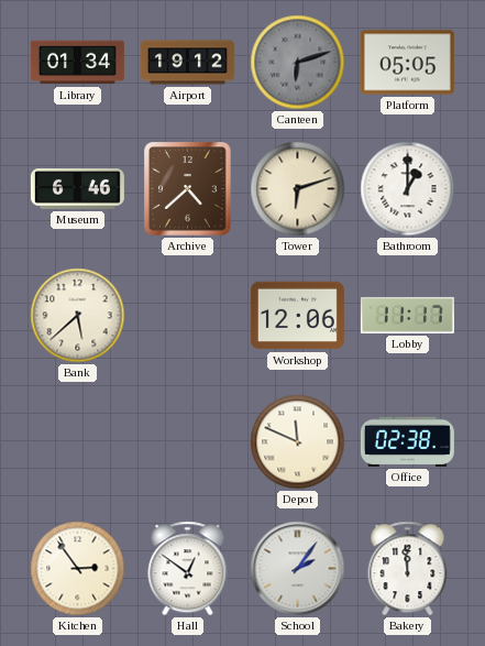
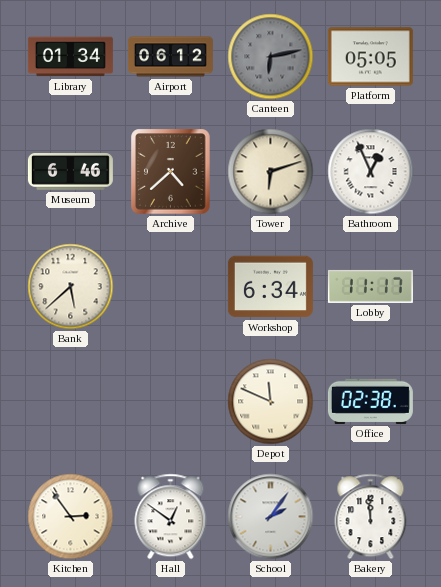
Airport: 19:12 -> 06:12
Canteen: 6:12 -> 6:13
Bathroom: 1:00 -> 12:56
Workshop: 12:06 -> 6:34
